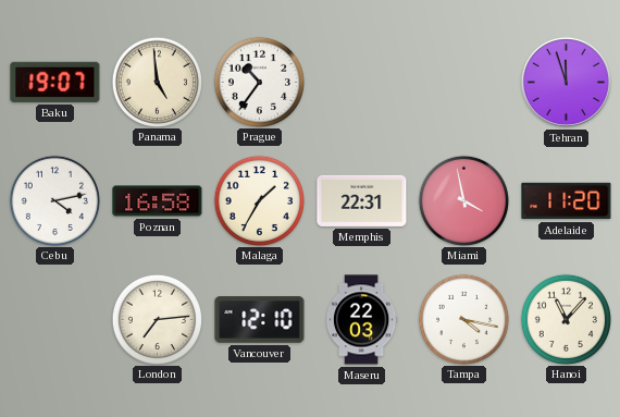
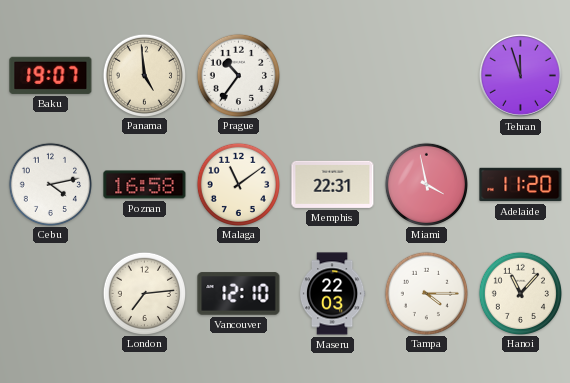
Malaga: 1:35 -> 11:09
Tampa: 4:17 -> 4:15
